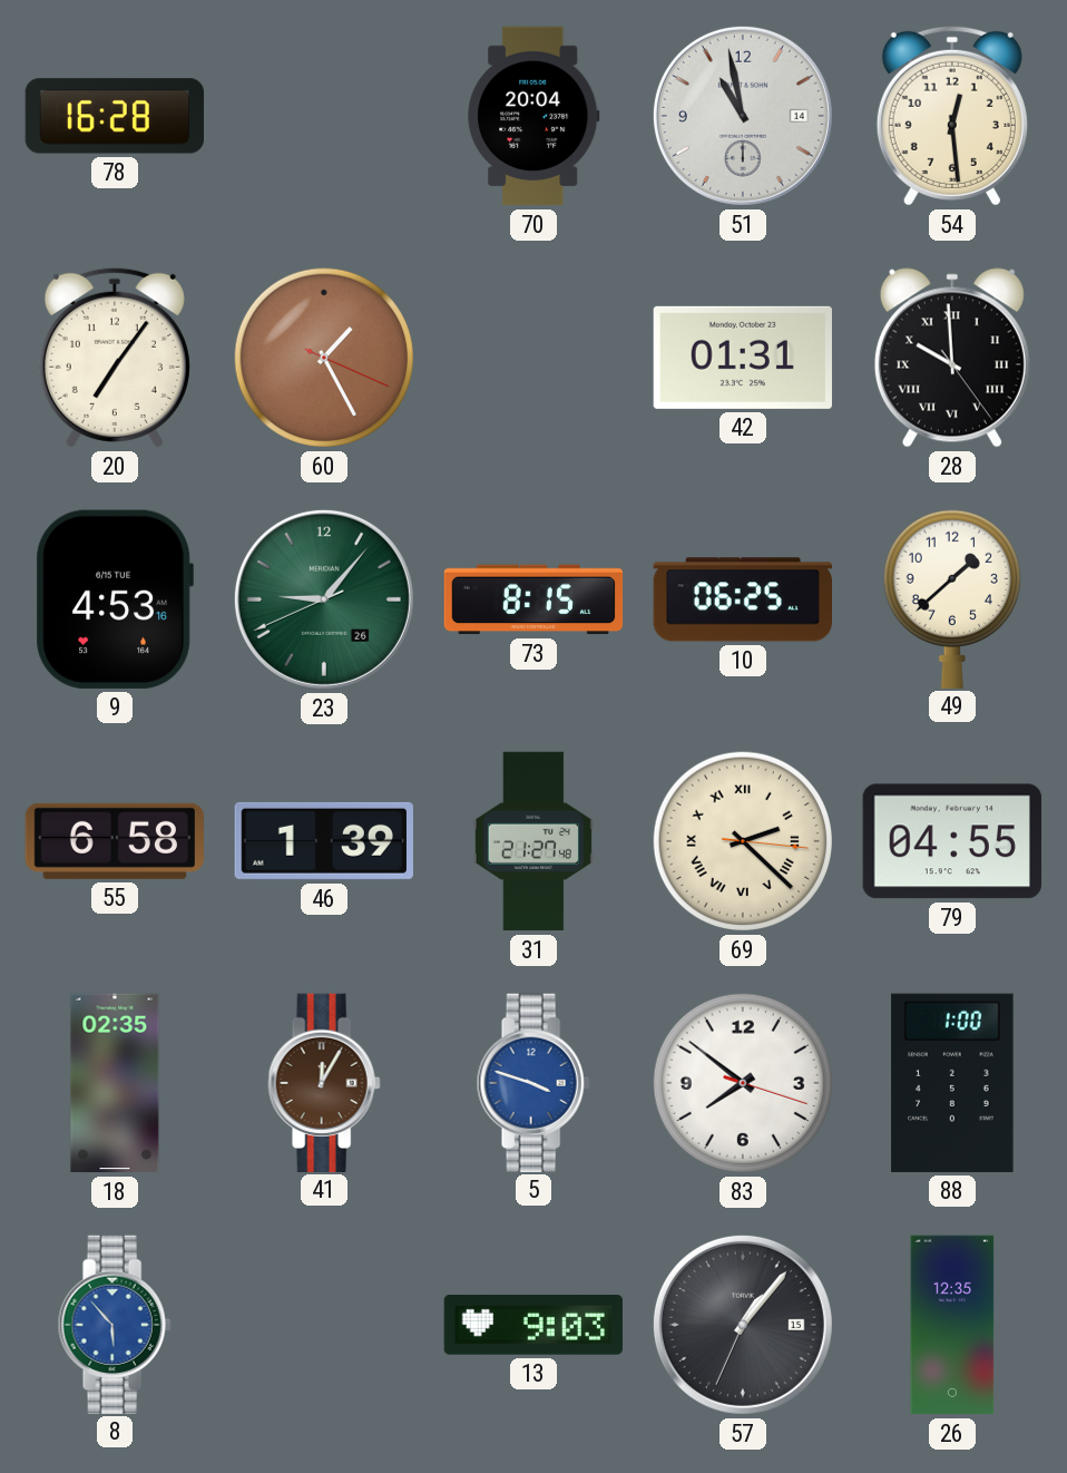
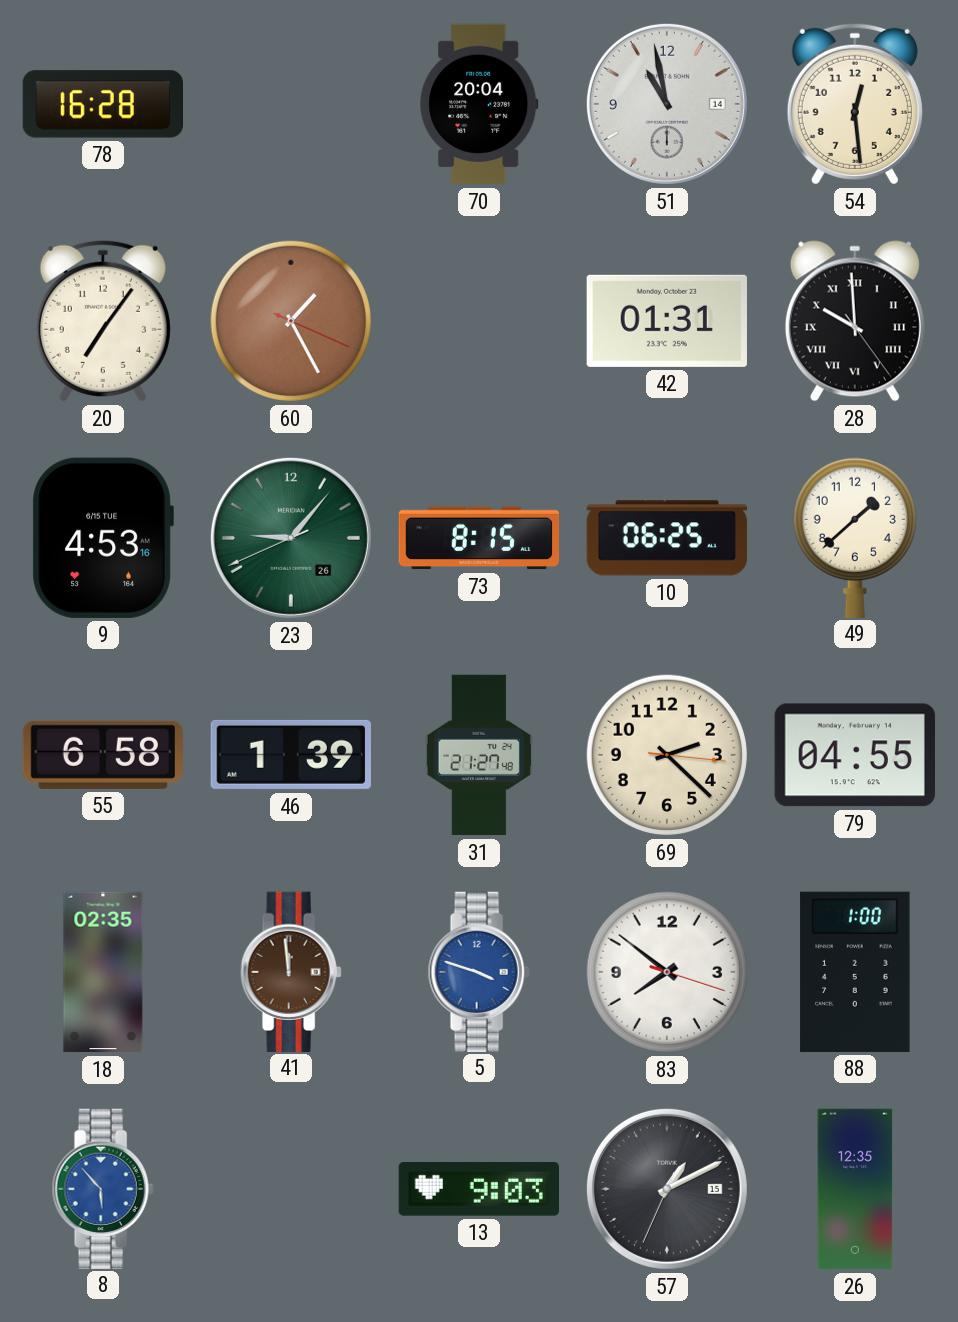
69 numerals: Roman -> Arabic
41: 12:05 -> 11:59
57: 1:06 -> 1:10
